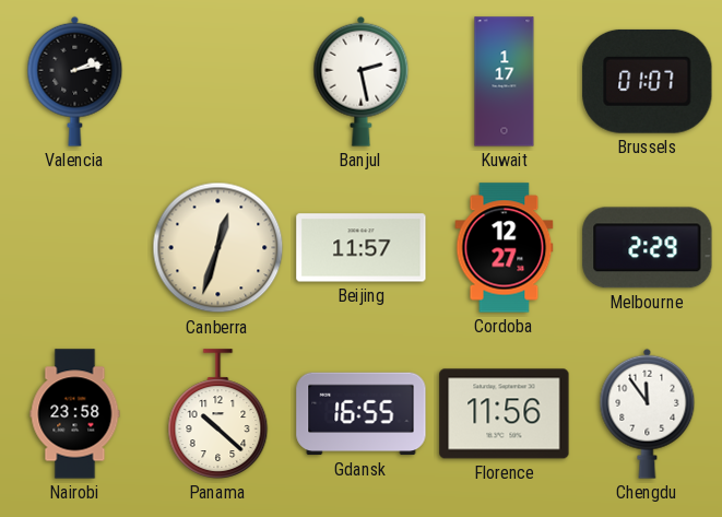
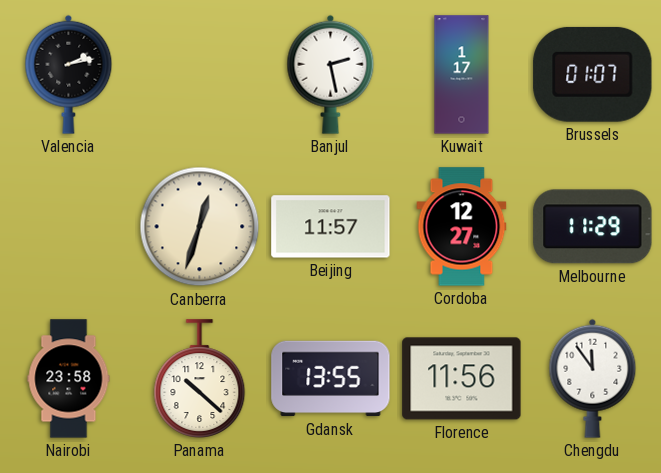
Melbourne: 2:29 -> 11:29
Gdansk: 16:55 -> 13:55
